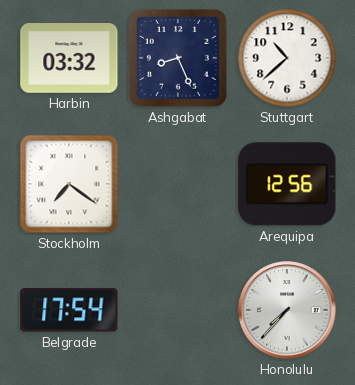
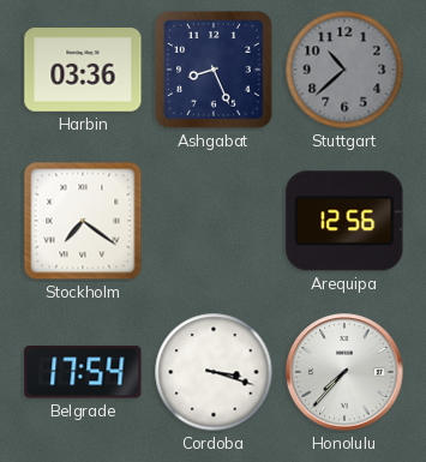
Harbin: 03:32 -> 03:36
Stuttgart dial: white -> grey
Cordoba: none -> 3:18
